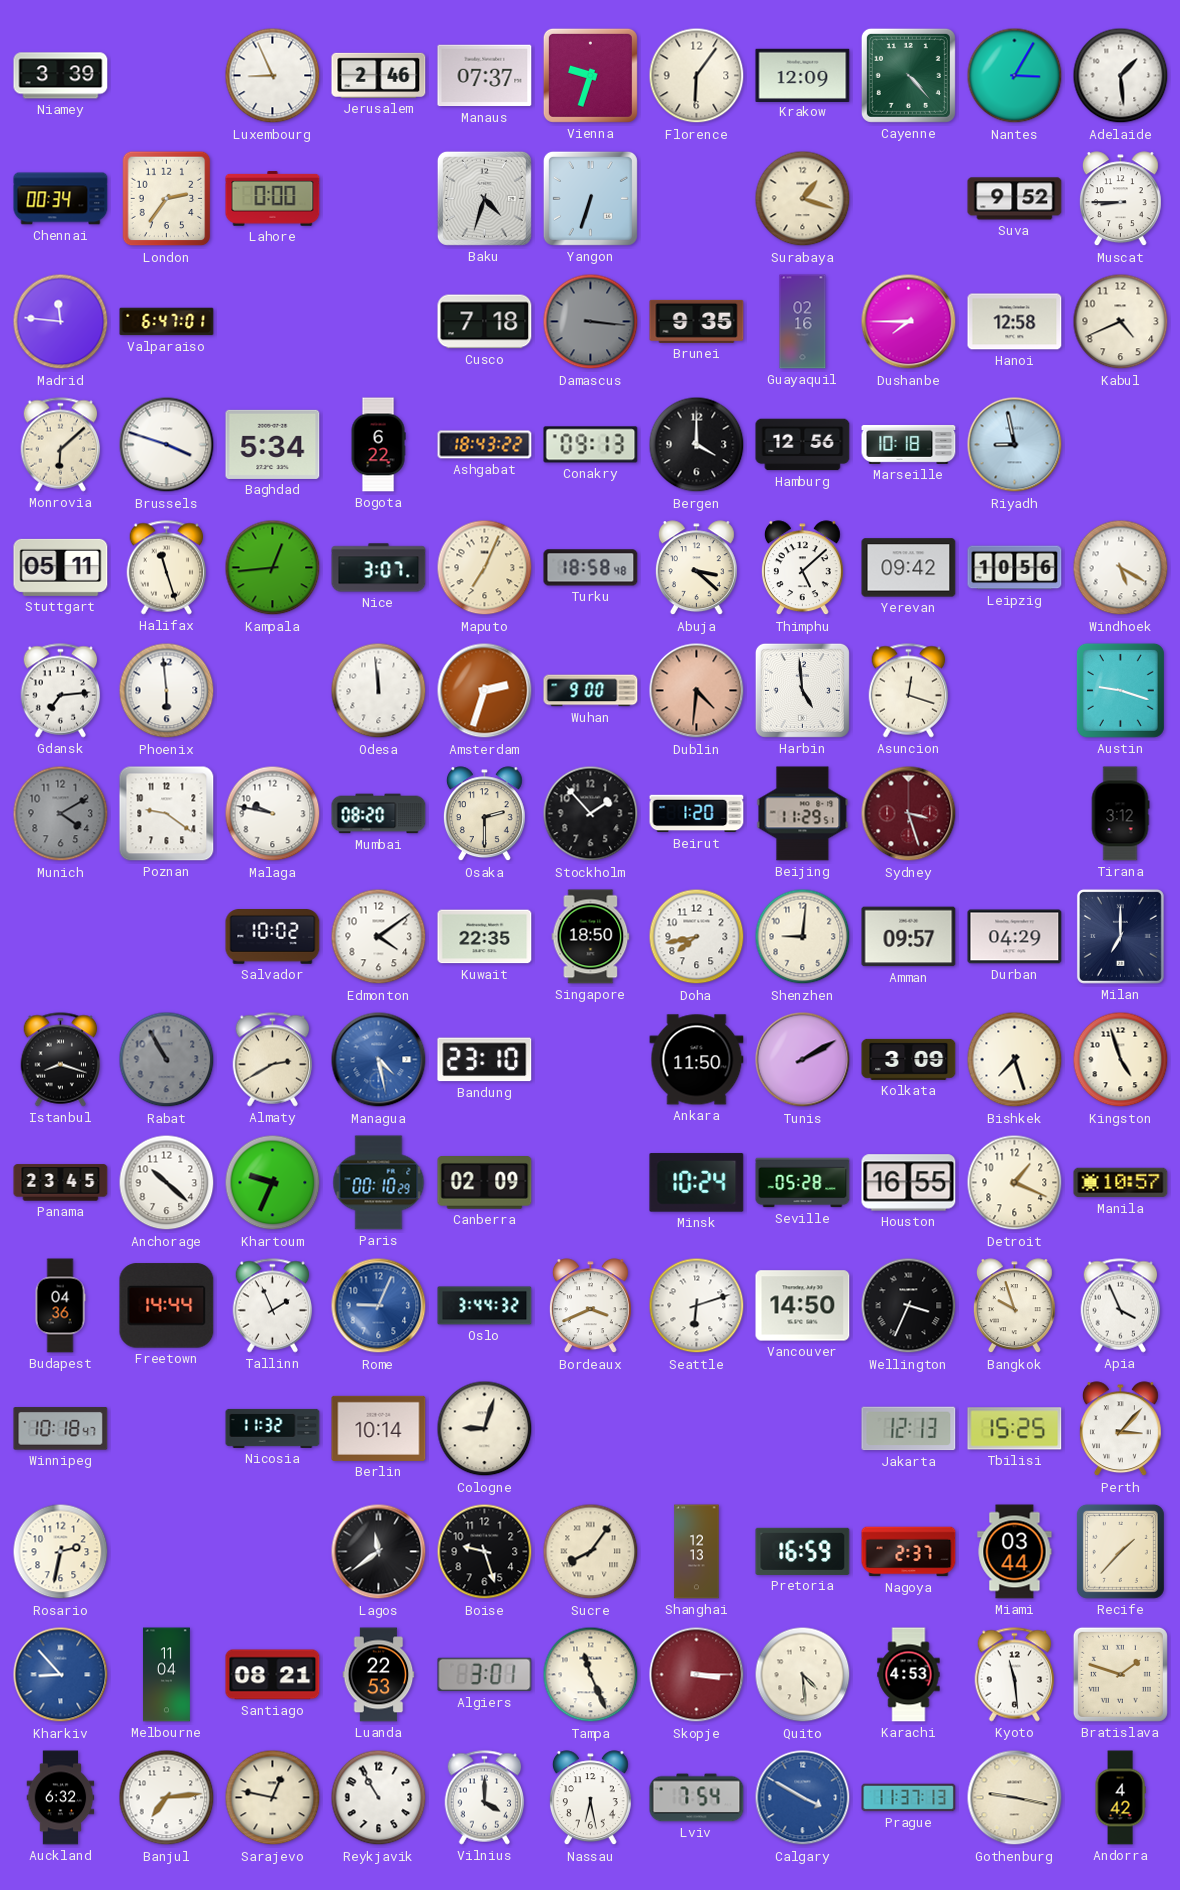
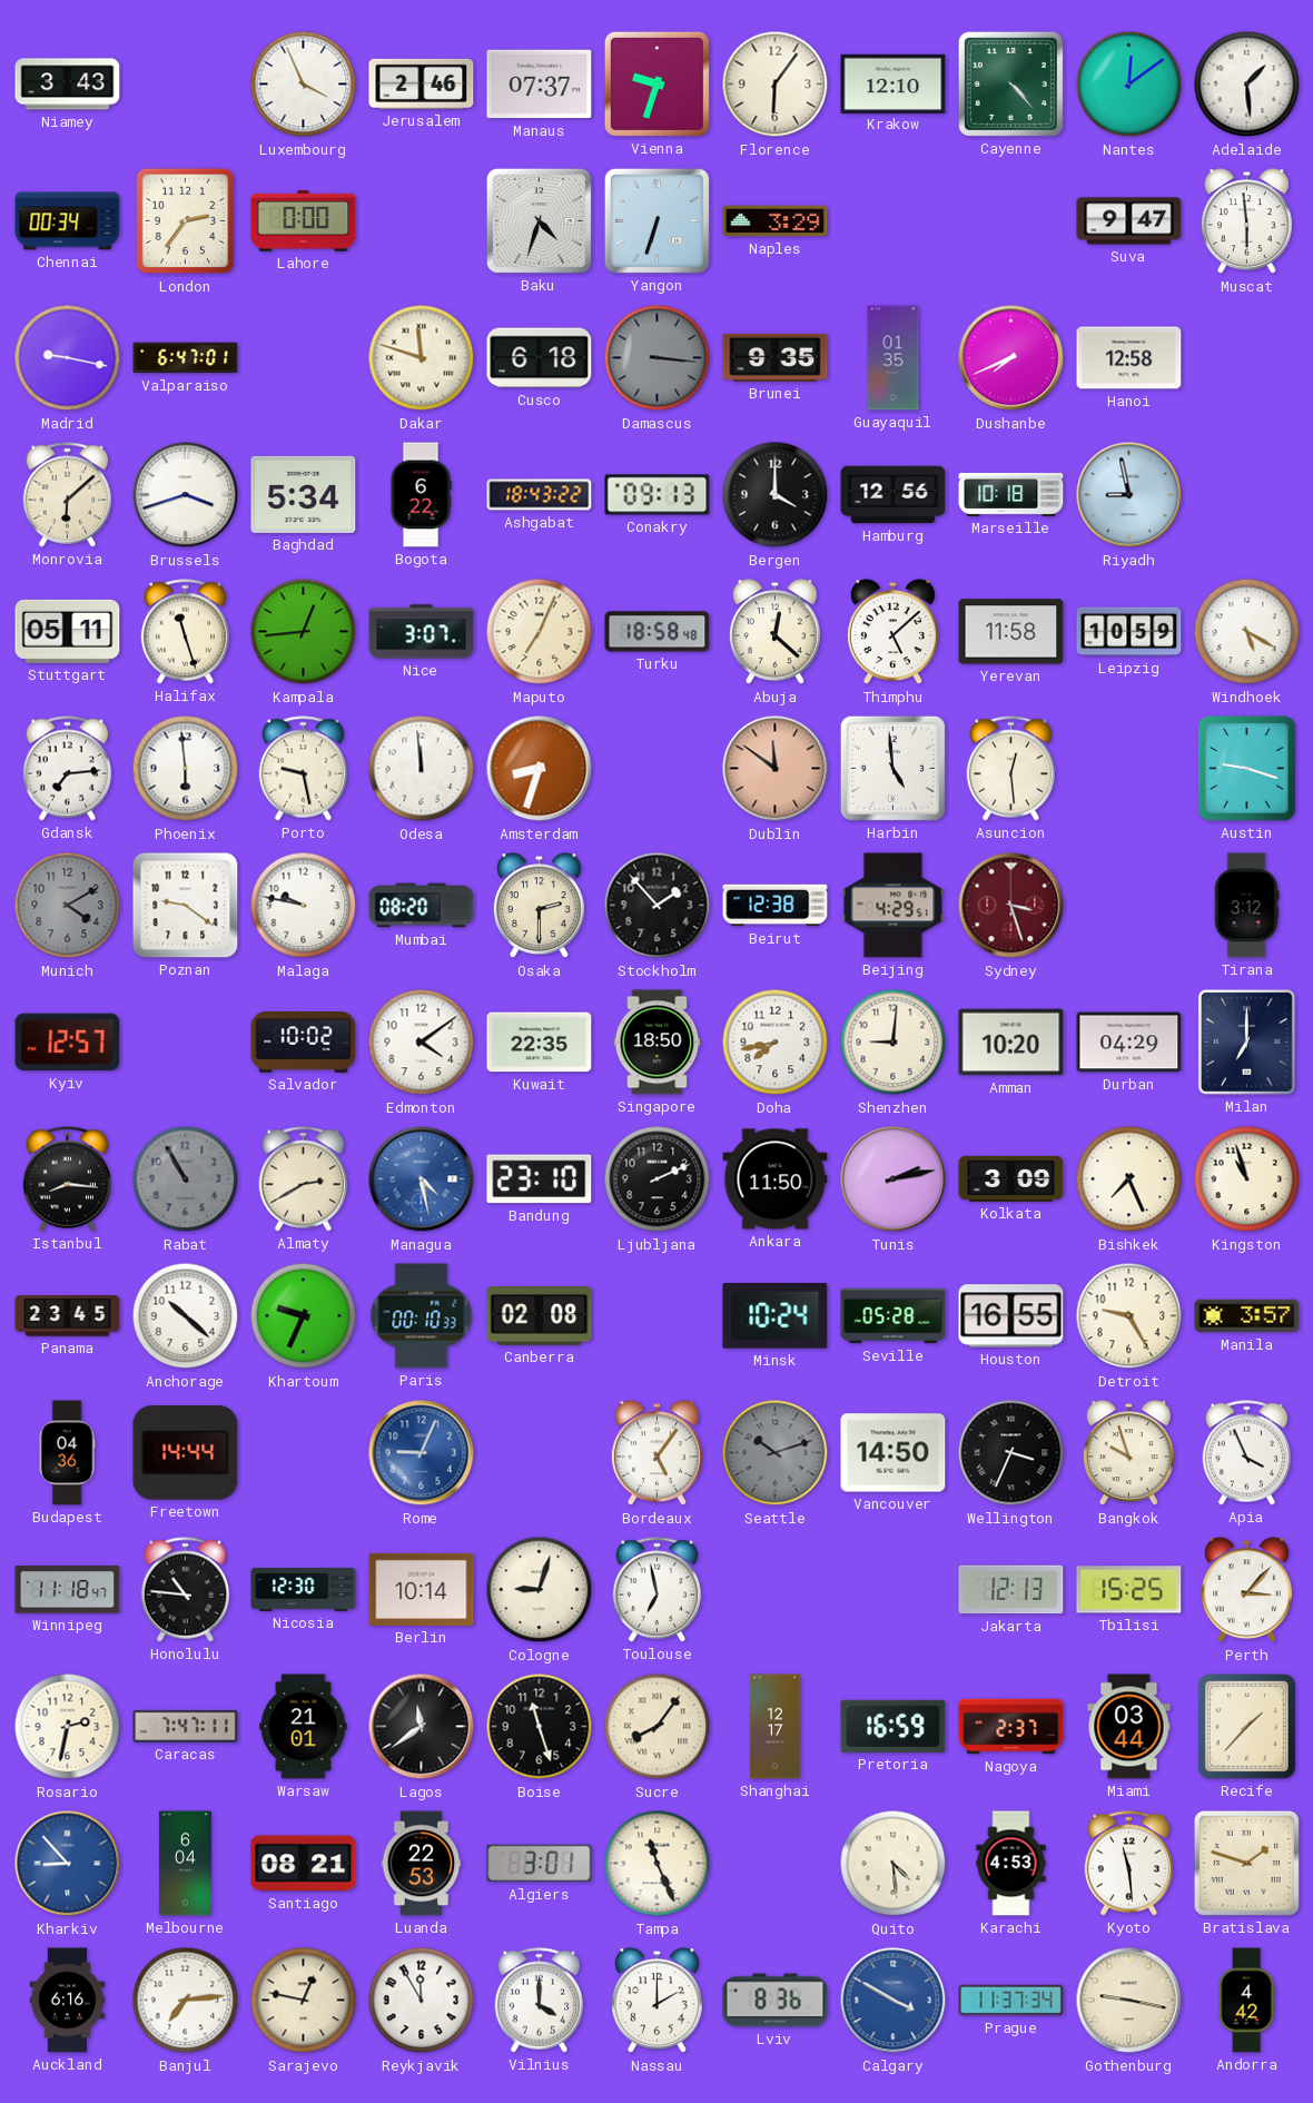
Niamey: 3:39 -> 3:43
Luxembourg: 8:56 -> 3:56
Krakow: 12:09 -> 12:10
Nantes: 3:05 -> 12:09
Naples: none -> 3:29
Surabaya: 1:18 -> none
Suva: 9:52 -> 9:47
Muscat: 8:45 -> 5:59
Madrid: 11:46 -> 9:17
Dakar: none -> 11:48
Cusco: 7:18 -> 6:18
Guayaquil: 02:16 -> 01:35
Dushanbe: 7:45 -> 7:41
Kabul: 4:41 -> none
Brussels: 3:48 -> 3:42
Abuja: 3:22 -> 12:22
Yerevan: 09:42 -> 11:58
Leipzig: 10:56 -> 10:59
Porto: none -> 9:28
Amsterdam: 2:33 -> 8:33
Wuhan: 9:00 -> none
Dublin: 4:31 -> 11:51
Asuncion: 12:18 -> 12:29
Beirut: 1:20 -> 12:38
Beijing: 11:29 -> 4:29
Kyiv: none -> 12:57
Amman: 09:57 -> 10:20
Istanbul: 8:18 -> 8:16
Ljubljana: none -> 2:11
Tunis: 2:10 -> 2:13
Bishkek: 7:27 -> 7:26
Kingston: 4:57 -> 10:57
Paris: 00:10:29 -> 00:10:33
Canberra: 02:09 -> 02:08
Detroit: 1:19 -> 9:25
Manila: 10:57 -> 3:57
Tallinn: 1:56 -> none
Oslo: 3:44 -> none
Bordeaux: 3:41 -> 5:06
Seattle: 6:12 -> 10:12
Seattle dial: white -> grey
Winnipeg: 10:18 -> 11:18
Honolulu: none -> 10:46
Nicosia: 11:32 -> 12:30
Toulouse: none -> 6:58
Caracas: none -> 7:47
Warsaw: none -> 21:01
Boise: 9:27 -> 11:27
Shanghai: 12:13 -> 12:17
Melbourne: 11:04 -> 6:04
Skopje: 3:15 -> none
Auckland: 6:32 -> 6:16
Reykjavik: 10:55 -> 11:55
Nassau: 6:28 -> 2:00
Lviv: 7:54 -> 8:36
Prague: 11:37:13 -> 11:37:34
